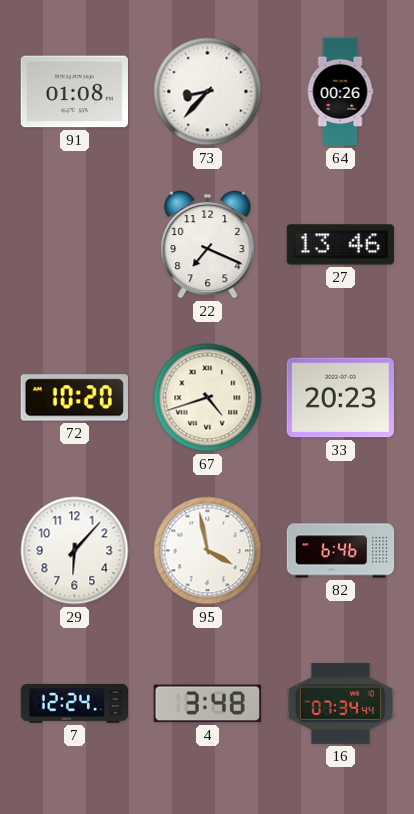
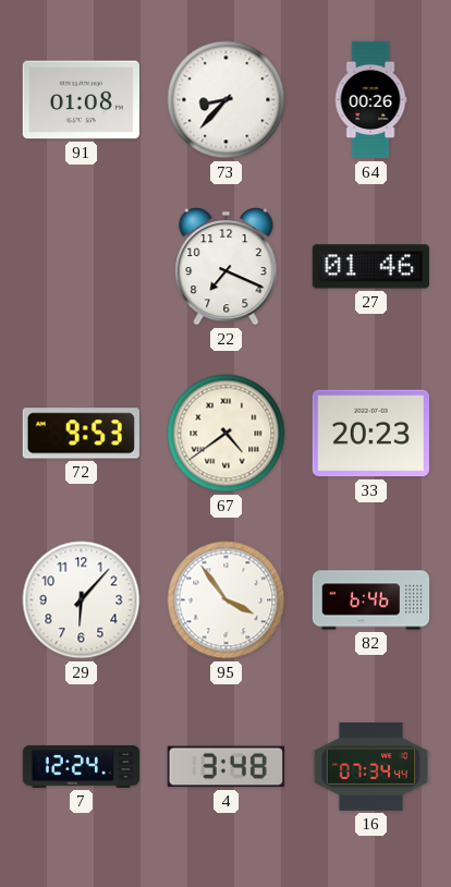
27: 13:46 -> 01:46
72: 10:20 -> 9:53
67: 4:42 -> 4:39
95: 3:58 -> 3:54
